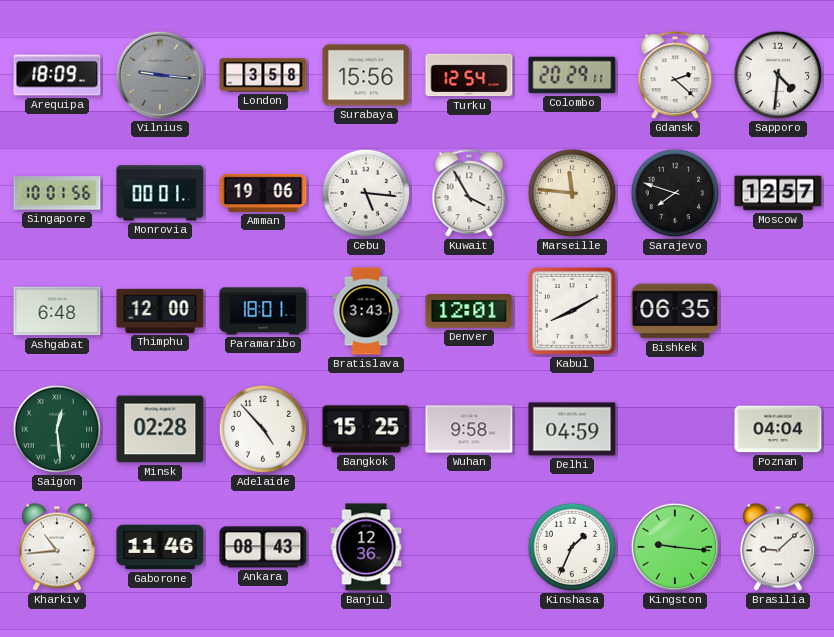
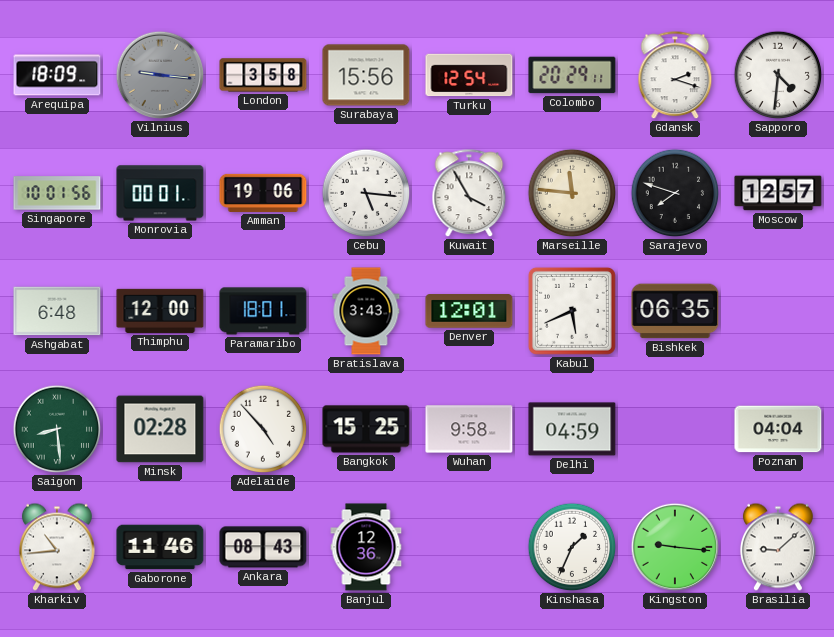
Gdansk: 2:22 -> 2:18
Kabul: 8:10 -> 5:41
Saigon: 12:29 -> 8:29
